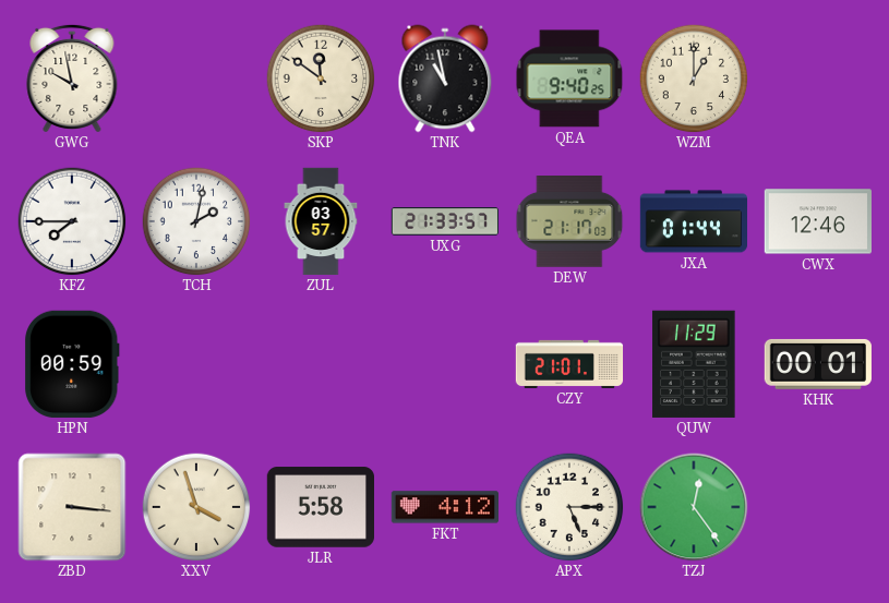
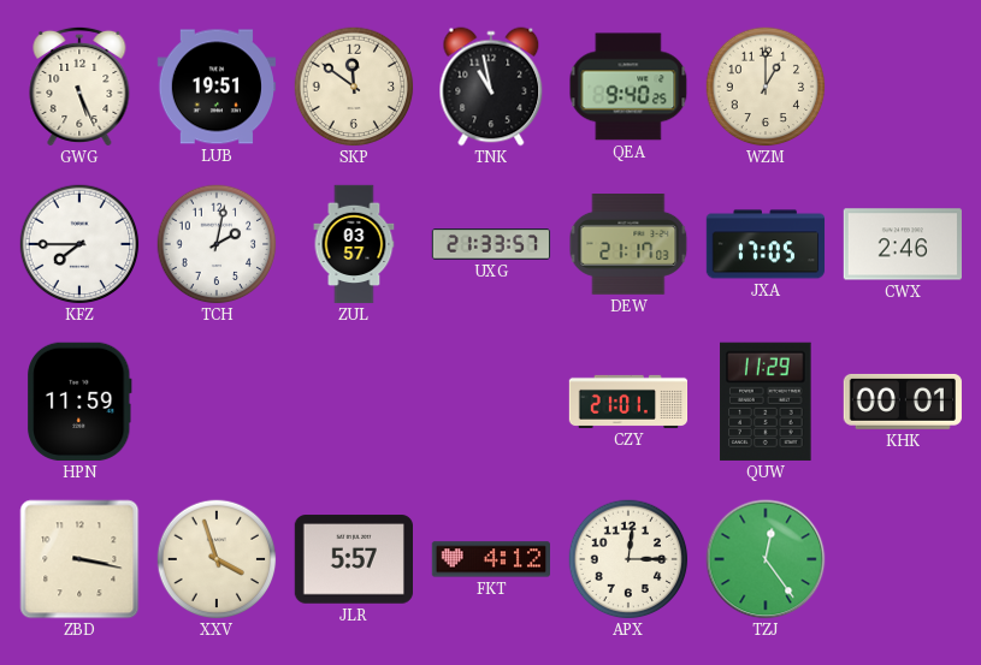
GWG: 9:58 -> 5:26
LUB: none -> 19:51
JXA: 01:44 -> 17:05
CWX: 12:46 -> 2:46
HPN: 00:59 -> 11:59
ZBD: 3:16 -> 3:17
JLR: 5:58 -> 5:57
APX: 5:15 -> 12:15
